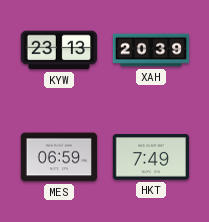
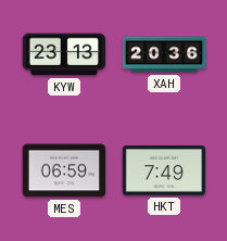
XAH: 20:39 -> 20:36
